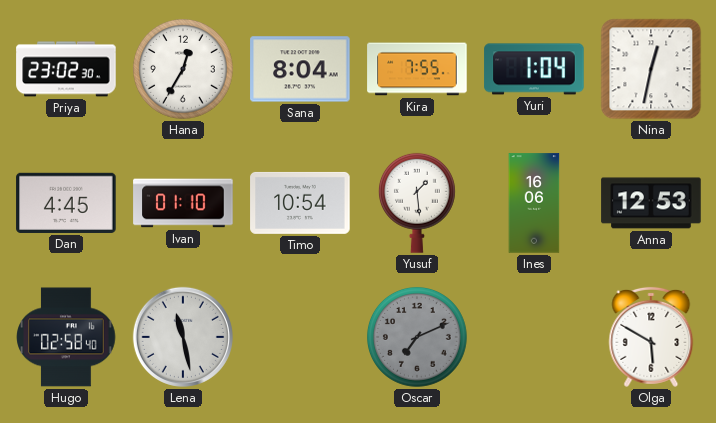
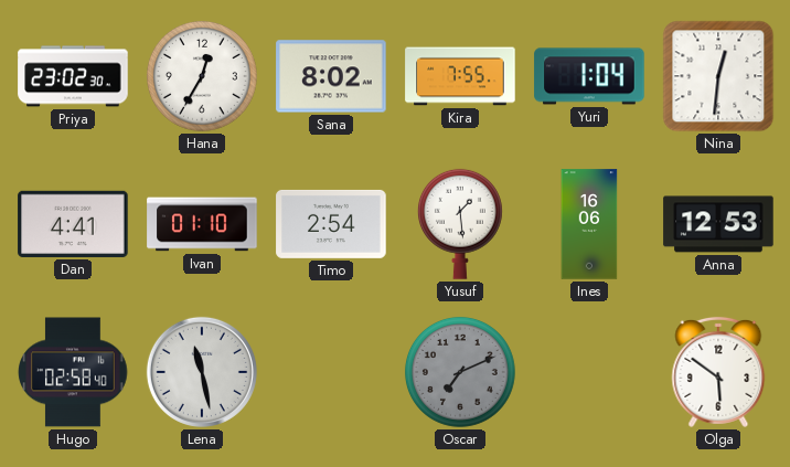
Sana: 8:04 -> 8:02
Nina: 12:32 -> 12:31
Dan: 4:45 -> 4:41
Timo: 10:54 -> 2:54
Olga: 5:50 -> 5:51
